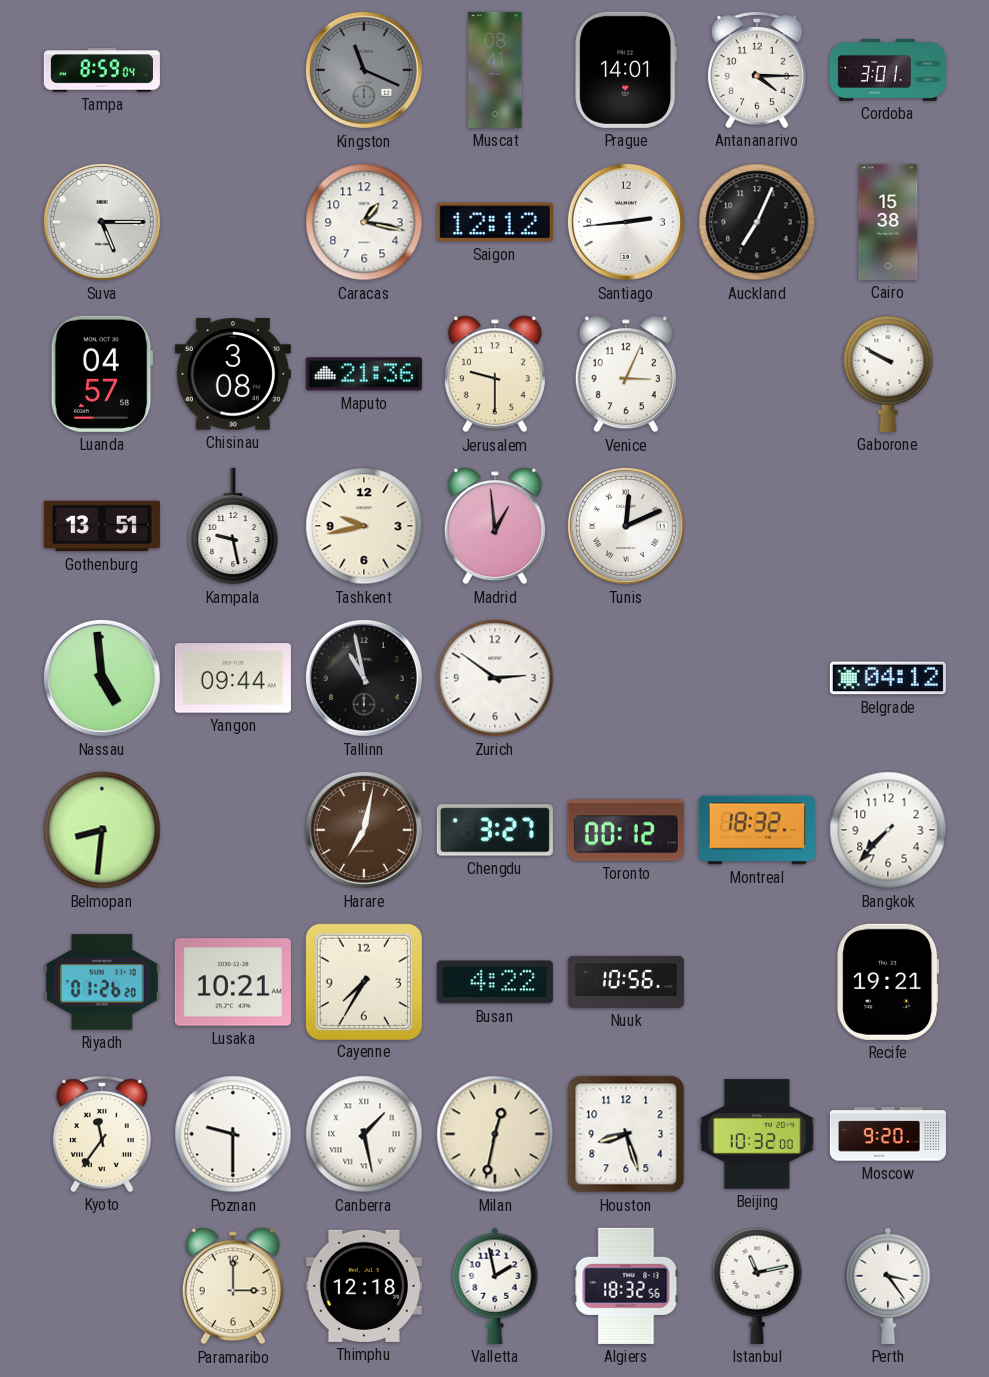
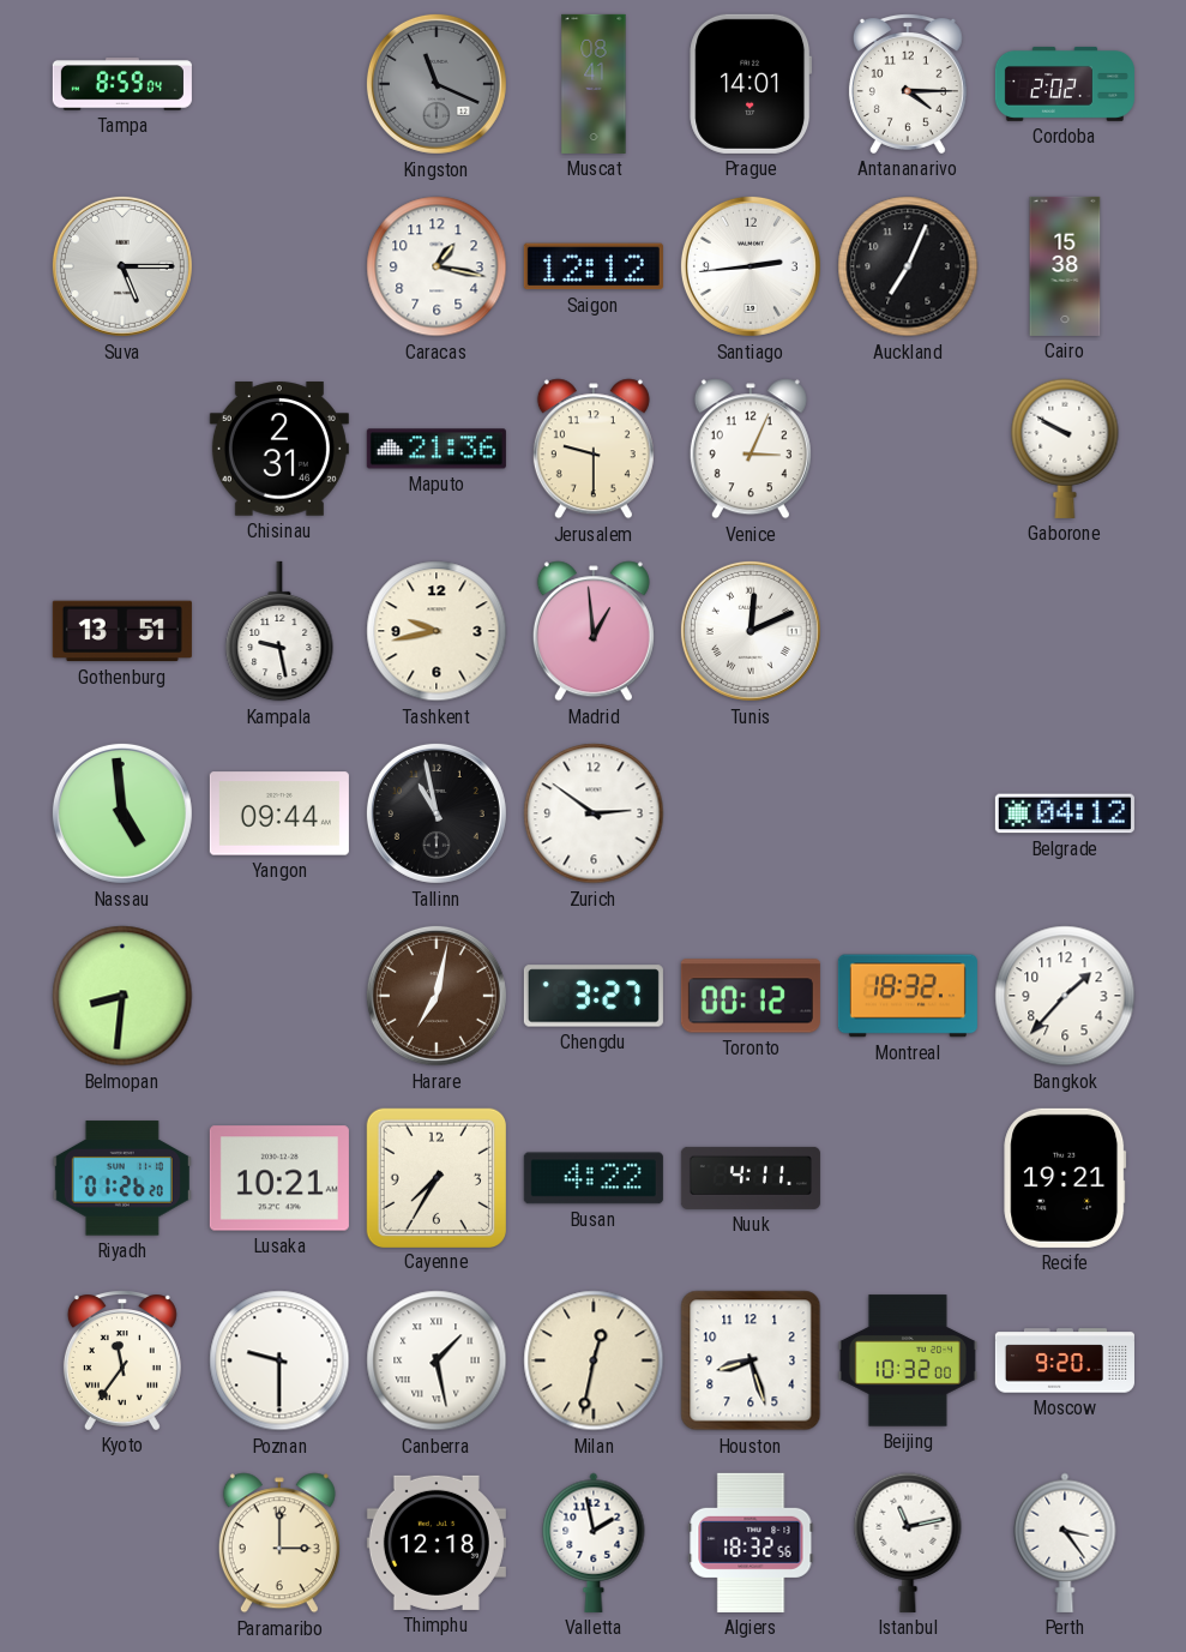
Cordoba: 3:01 -> 2:02
Luanda: 04:57 -> none
Chisinau: 3:08 -> 2:31
Bangkok: 7:37 -> 1:37
Nuuk: 10:56 -> 4:11
